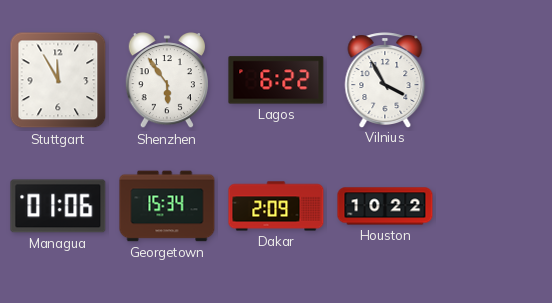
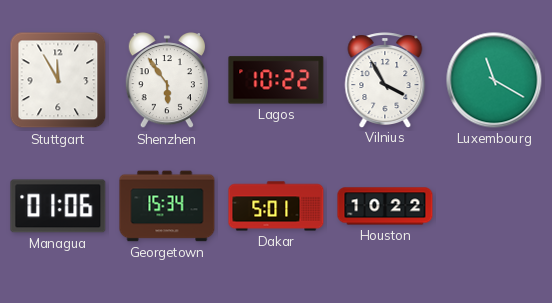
Lagos: 6:22 -> 10:22
Luxembourg: none -> 11:20
Dakar: 2:09 -> 5:01
